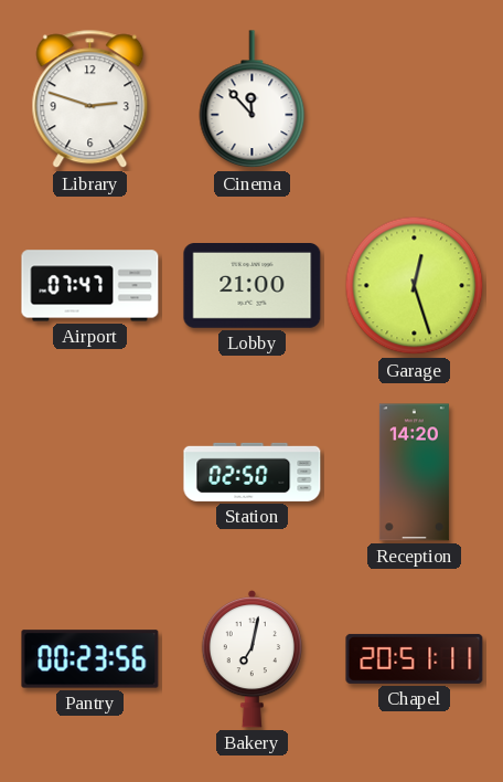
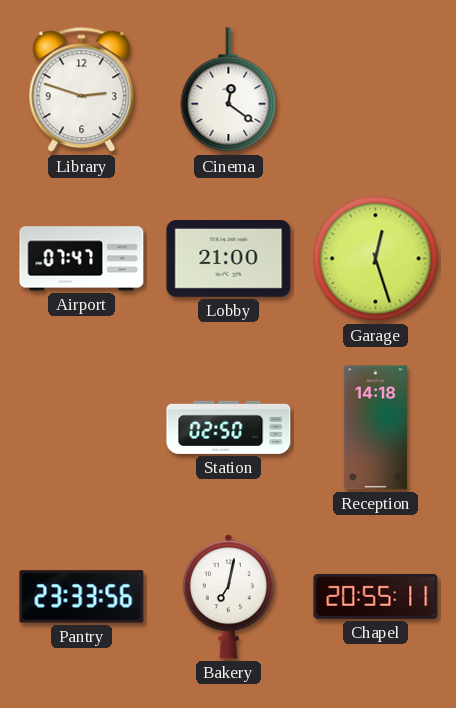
Cinema: 11:53 -> 12:21
Reception: 14:20 -> 14:18
Pantry: 00:23 -> 23:33
Chapel: 20:51 -> 20:55
